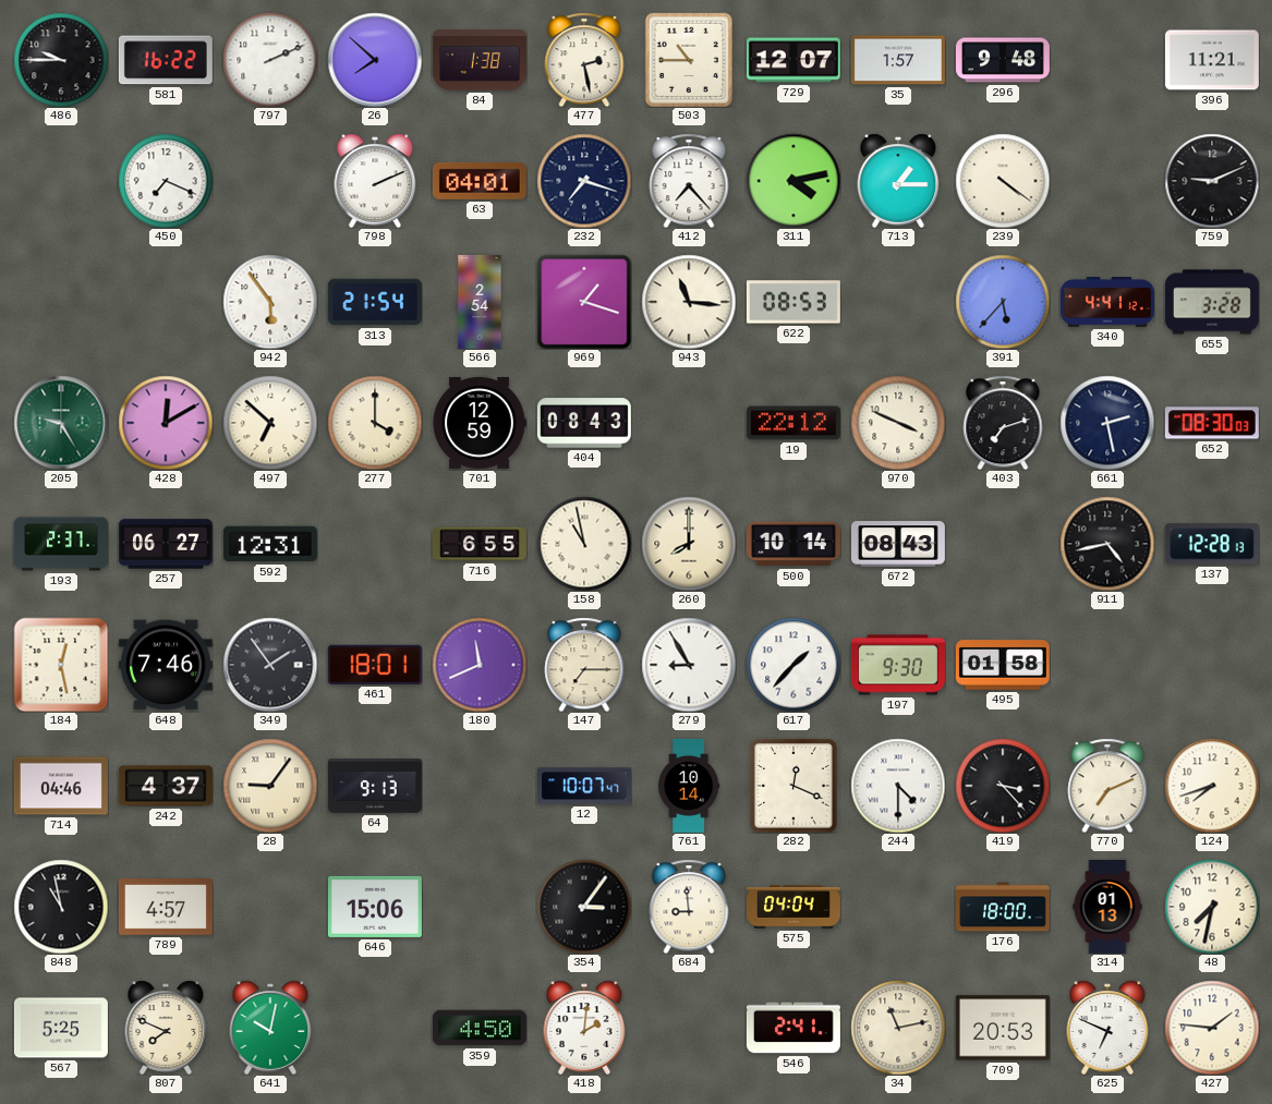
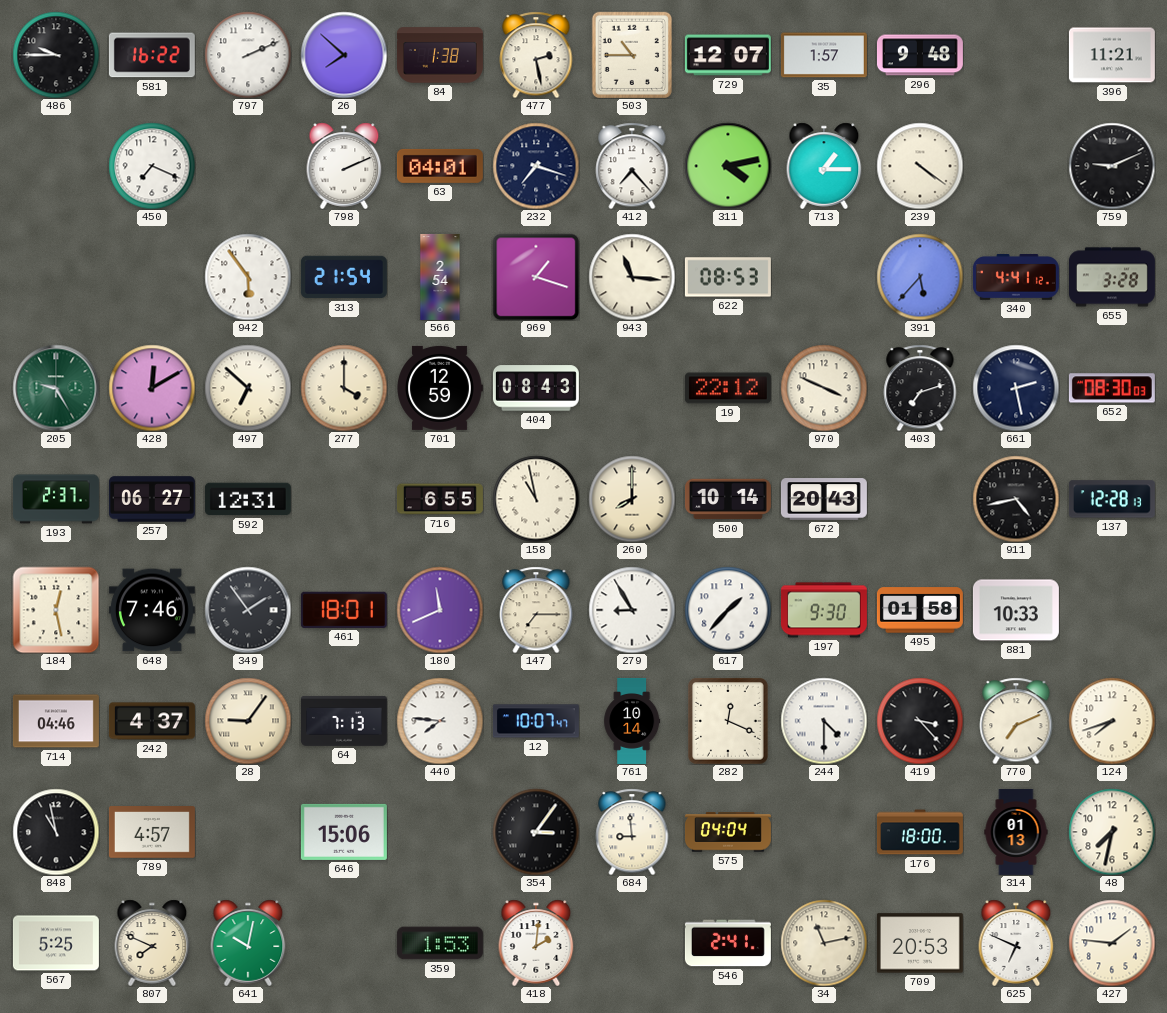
672: 08:43 -> 20:43
881: none -> 10:33
64: 9:13 -> 7:13
440: none -> 7:46
359: 4:50 -> 1:53
